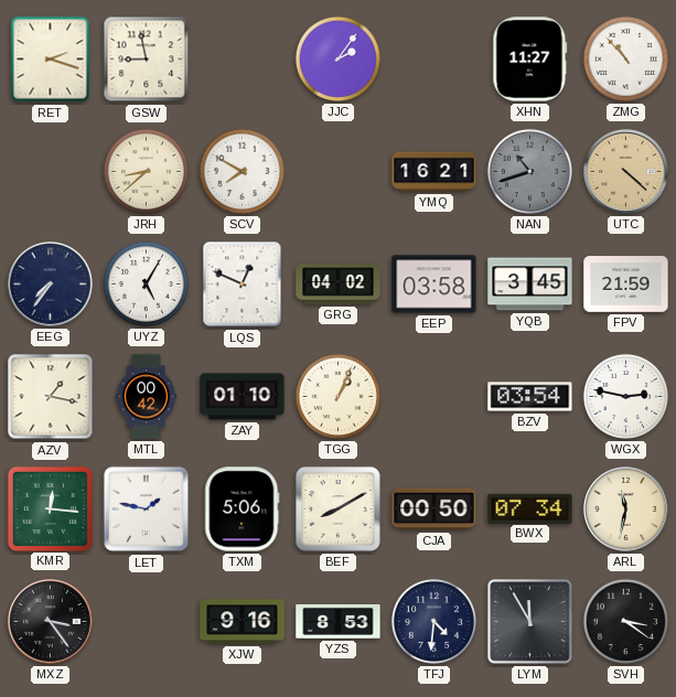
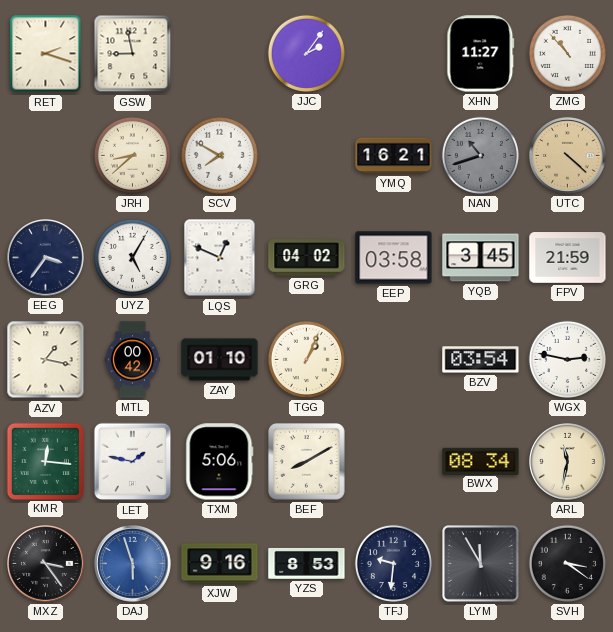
EEG: 7:36 -> 3:36
CJA: 00:50 -> none
BWX: 07:34 -> 08:34
DAJ: none -> 5:57
TFJ: 4:31 -> 9:31
